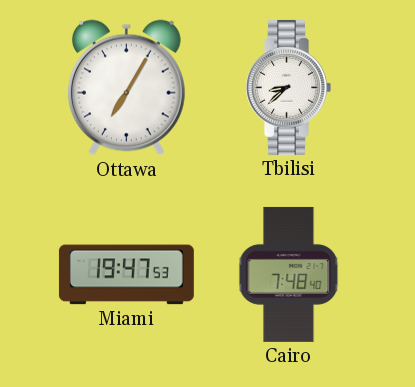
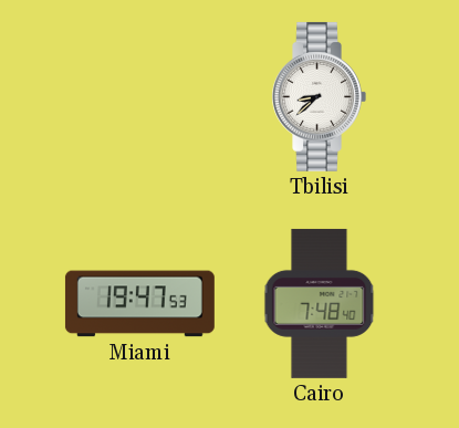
Ottawa: 7:05 -> none
